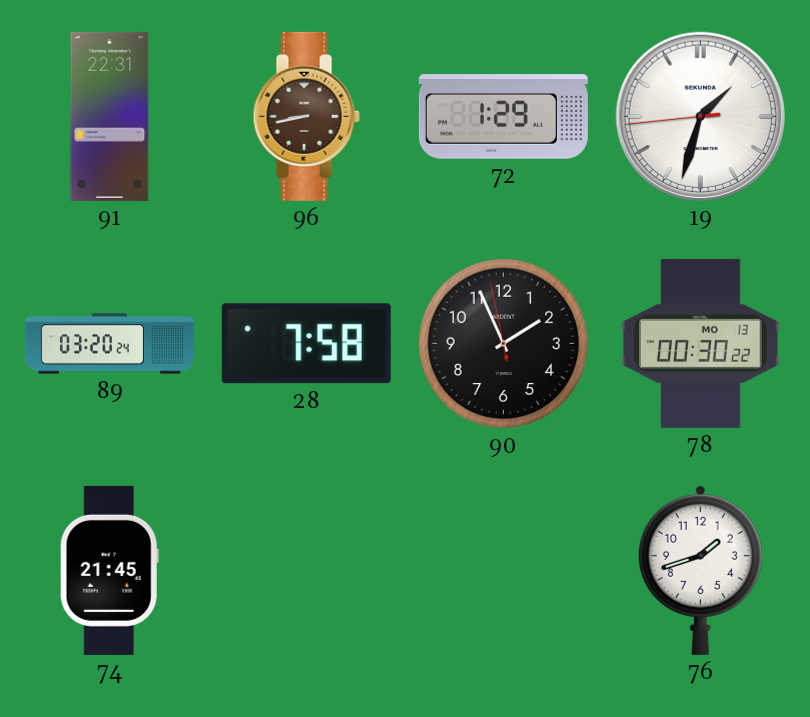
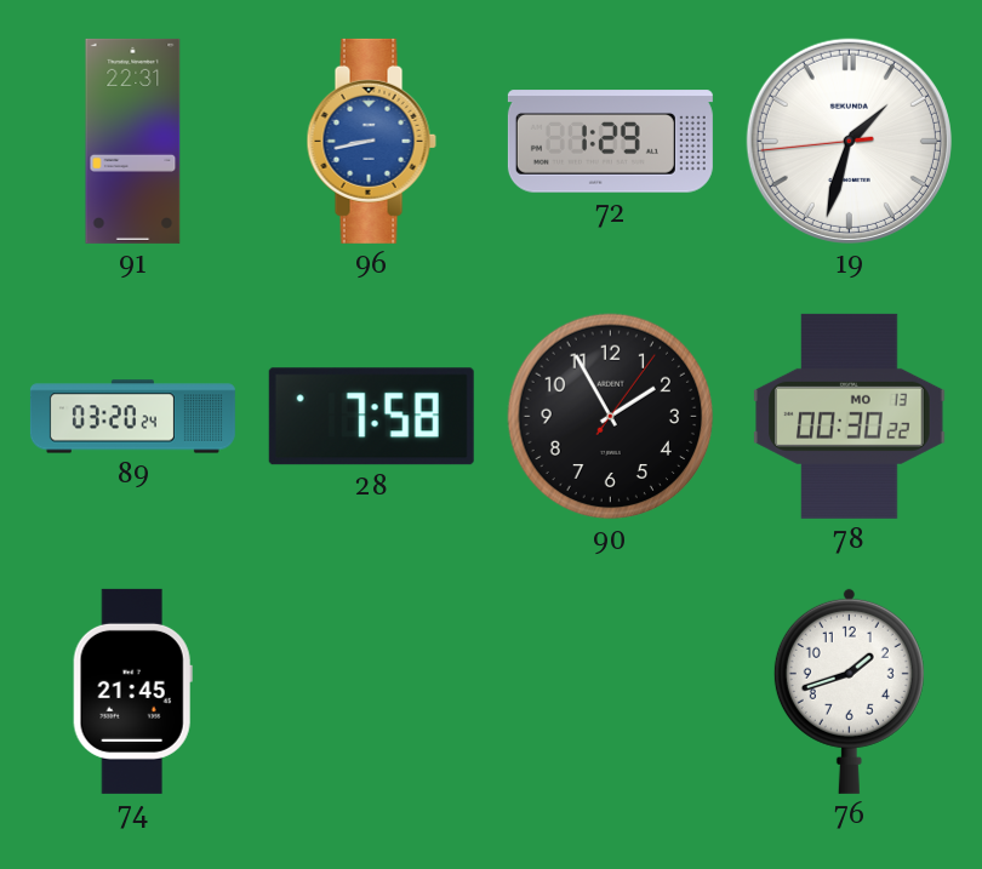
96 dial: brown -> blue
90: 1:55:58 -> 1:55:06
